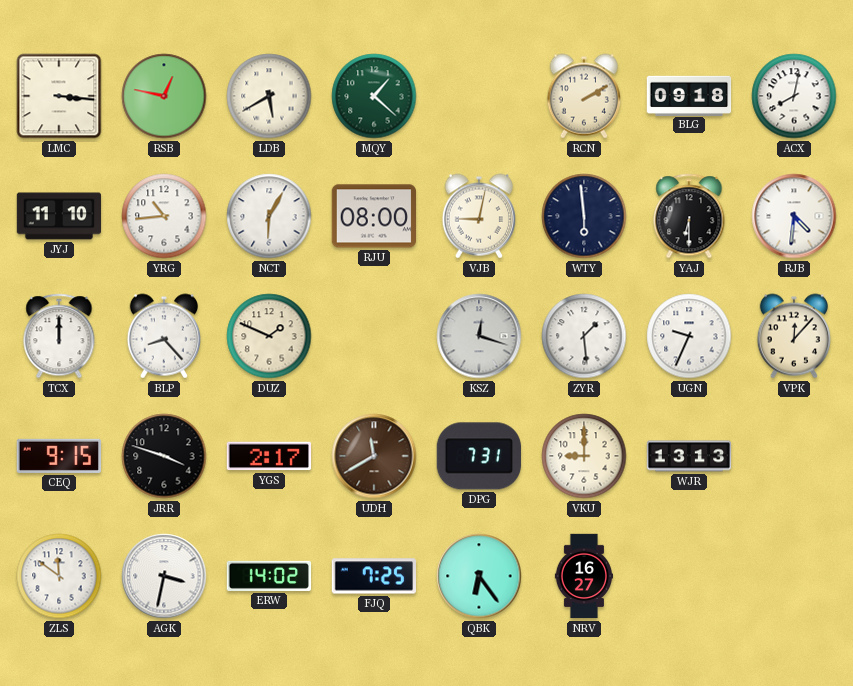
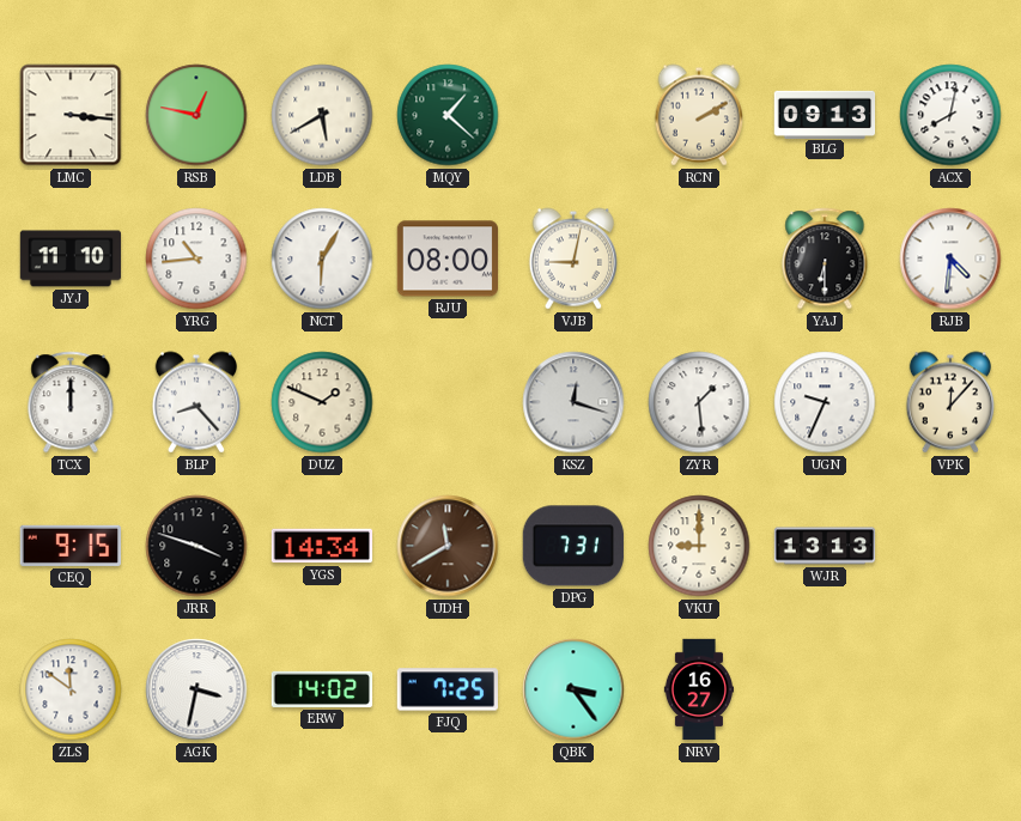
BLG: 09:18 -> 09:13
WTY: 5:59 -> none
YGS: 2:17 -> 14:34
QBK: 6:24 -> 3:24
